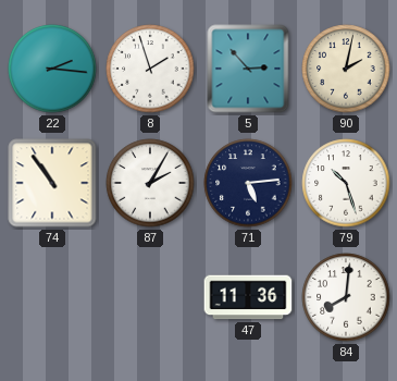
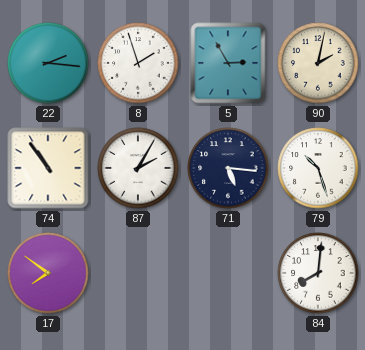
5: 2:53 -> 2:55
71: 5:14 -> 5:16
17: none -> 7:51
47: 11:36 -> none
